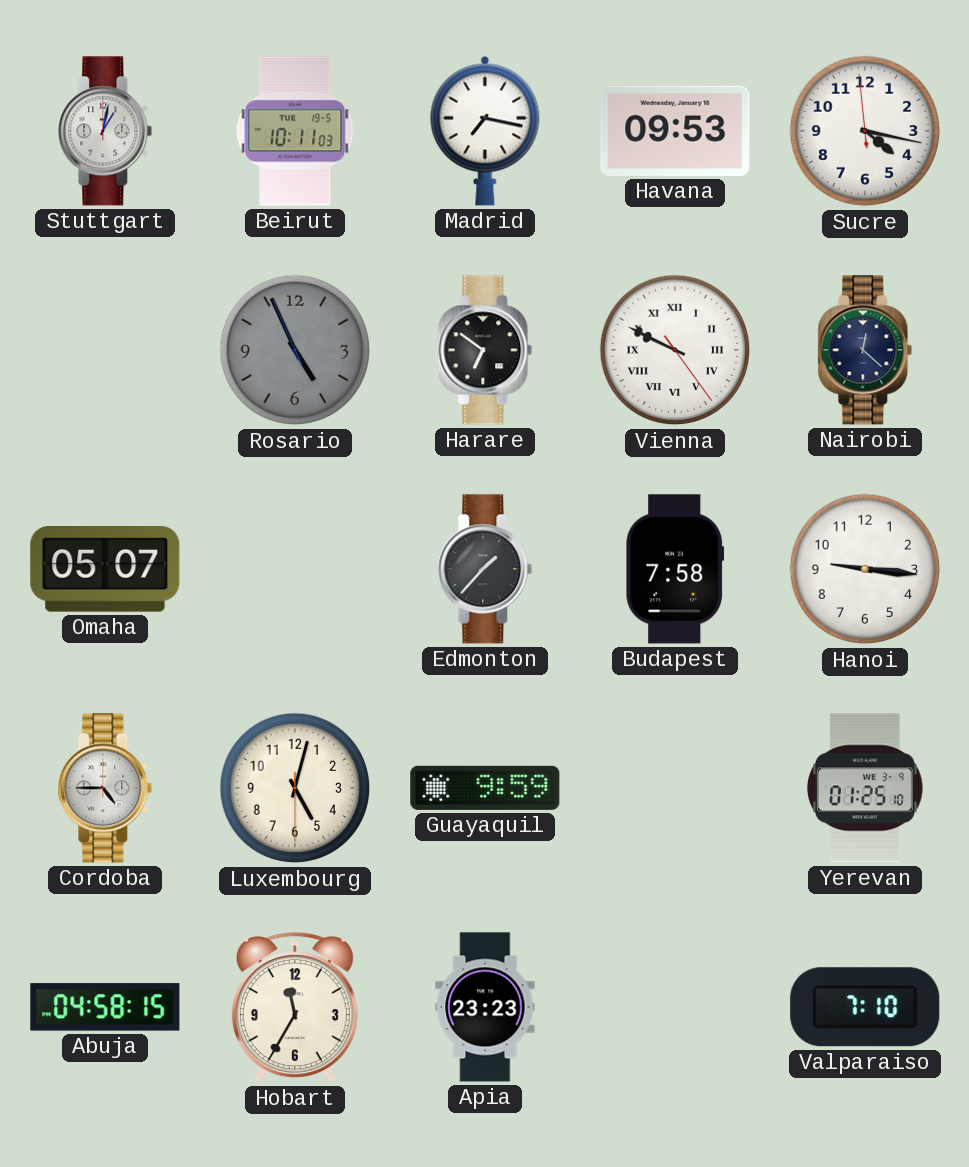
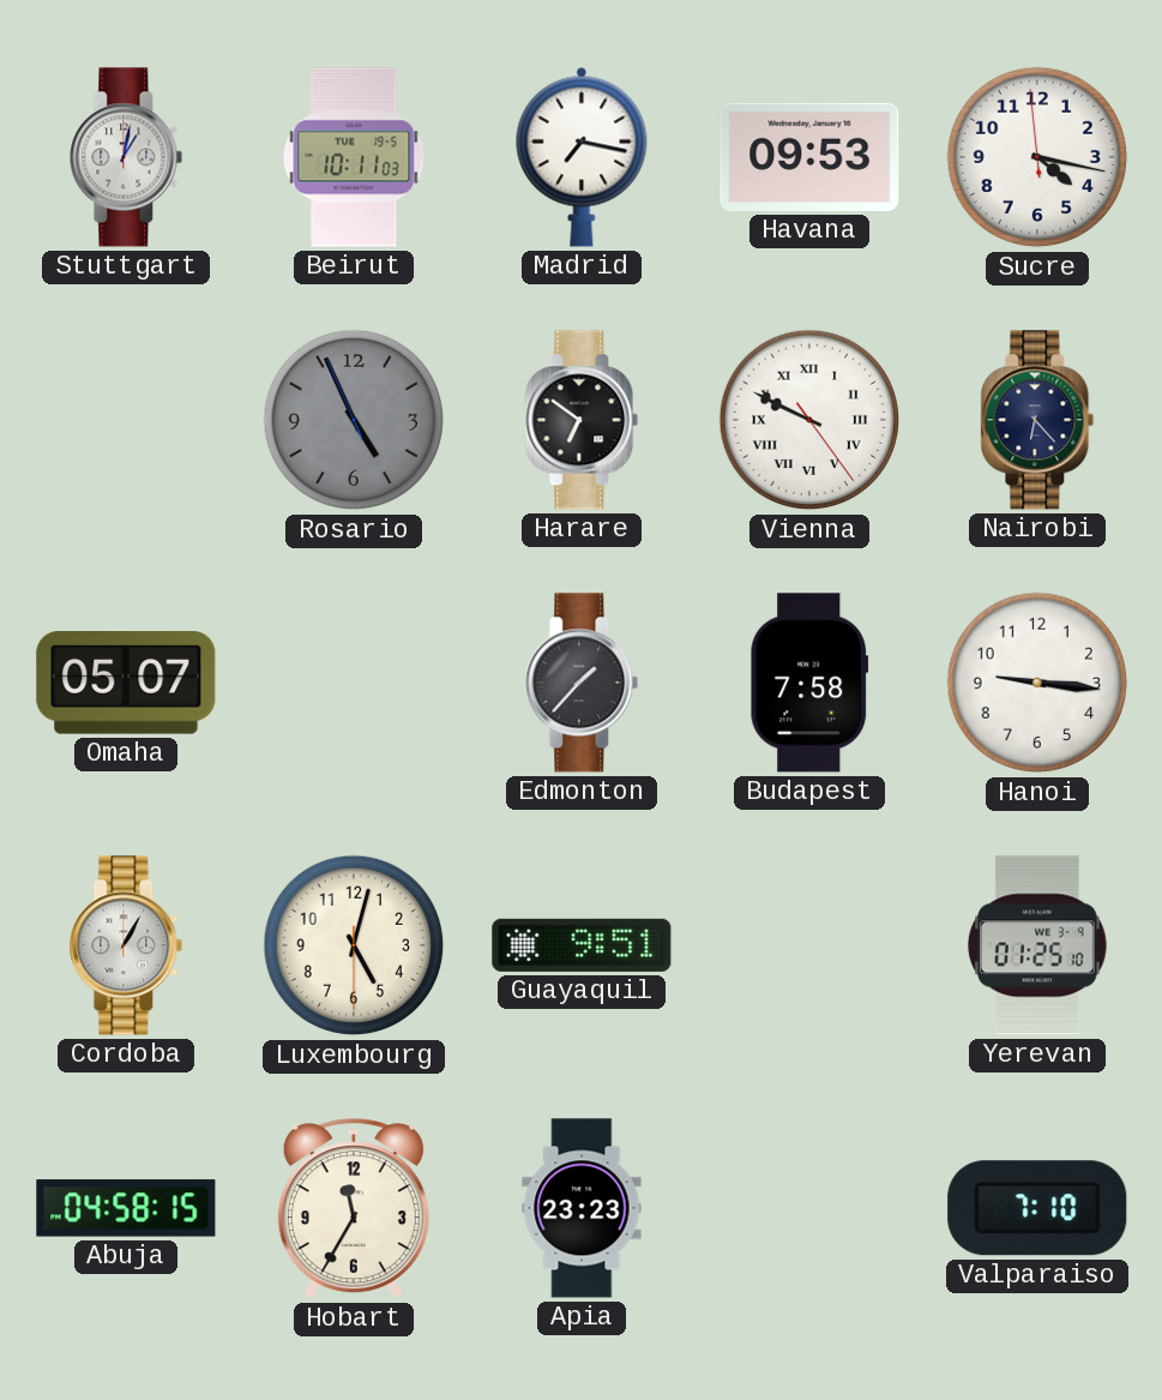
Nairobi: 12:22 -> 6:23
Cordoba: 4:45 -> 1:05
Guayaquil: 9:59 -> 9:51
